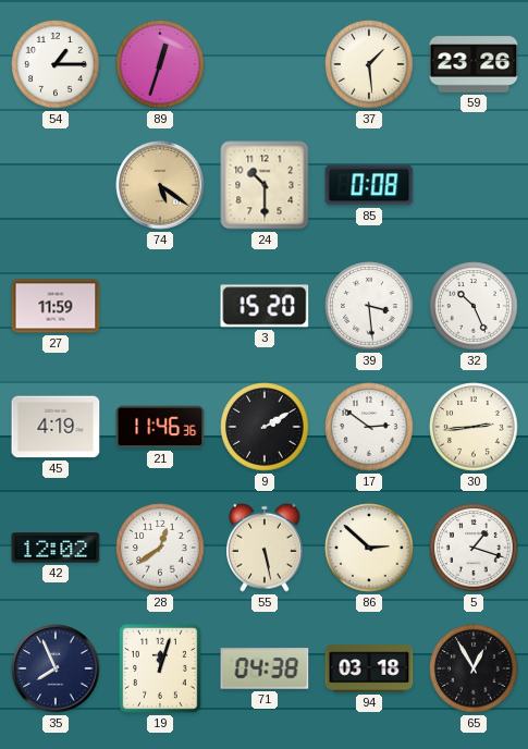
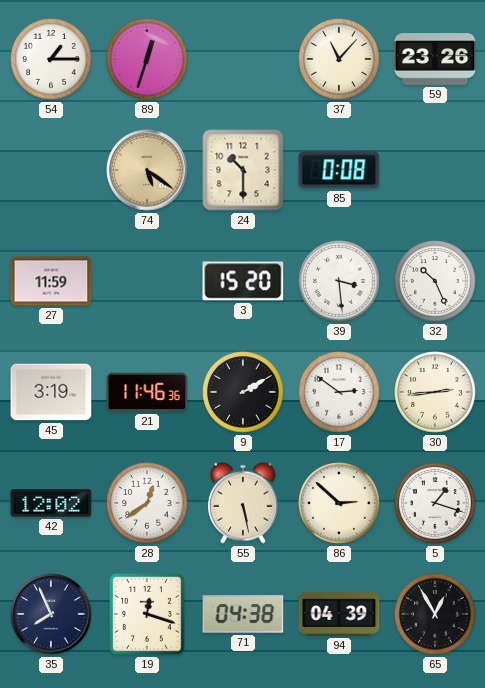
37: 1:29 -> 11:07
45: 4:19 -> 3:19
19: 12:03 -> 12:18
94: 03:18 -> 04:39
